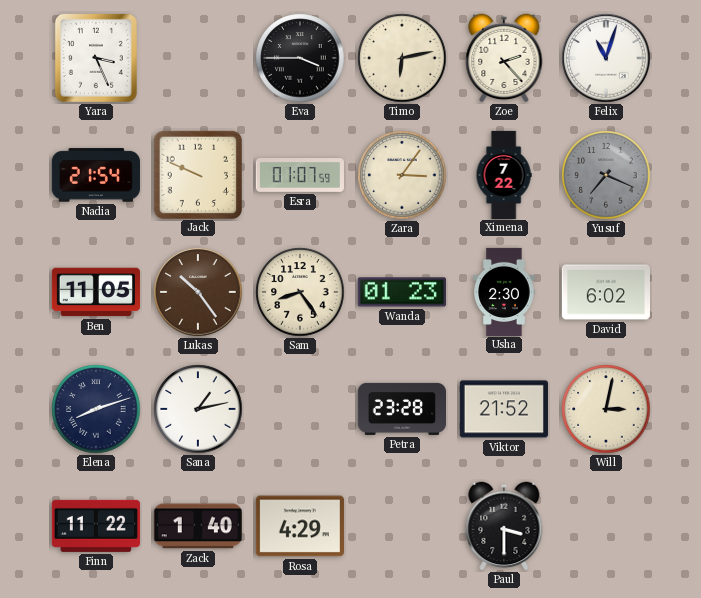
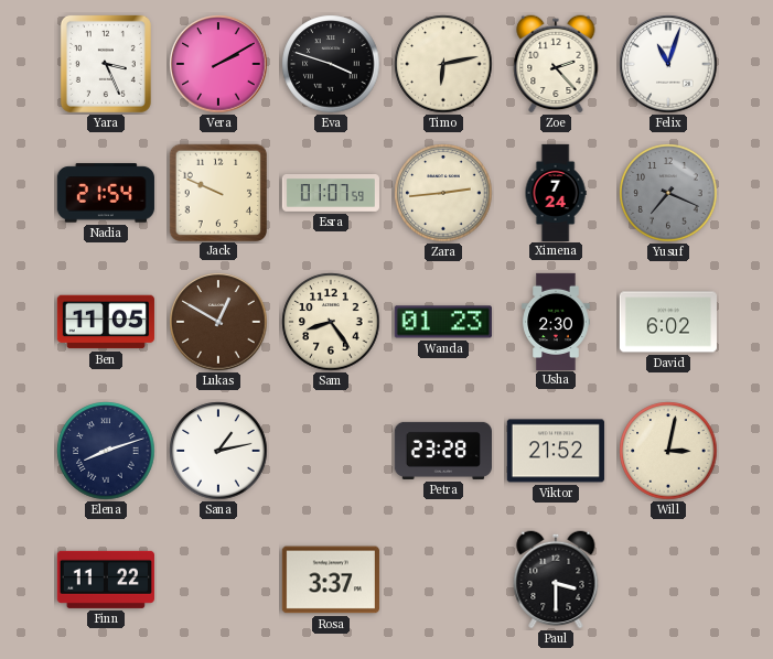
Vera: none -> 2:10
Eva: 3:45 -> 3:48
Zara: 3:06 -> 2:44
Ximena: 7:22 -> 7:24
Lukas: 10:24 -> 12:50
Zack: 1:40 -> none
Rosa: 4:29 -> 3:37
